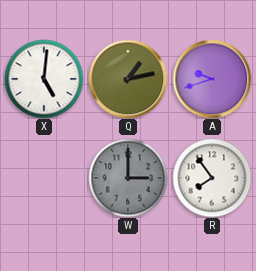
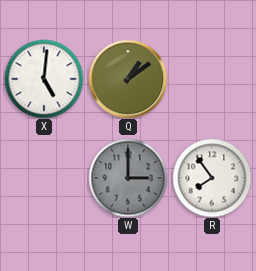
Q: 1:13 -> 1:09
A: 9:42 -> none
